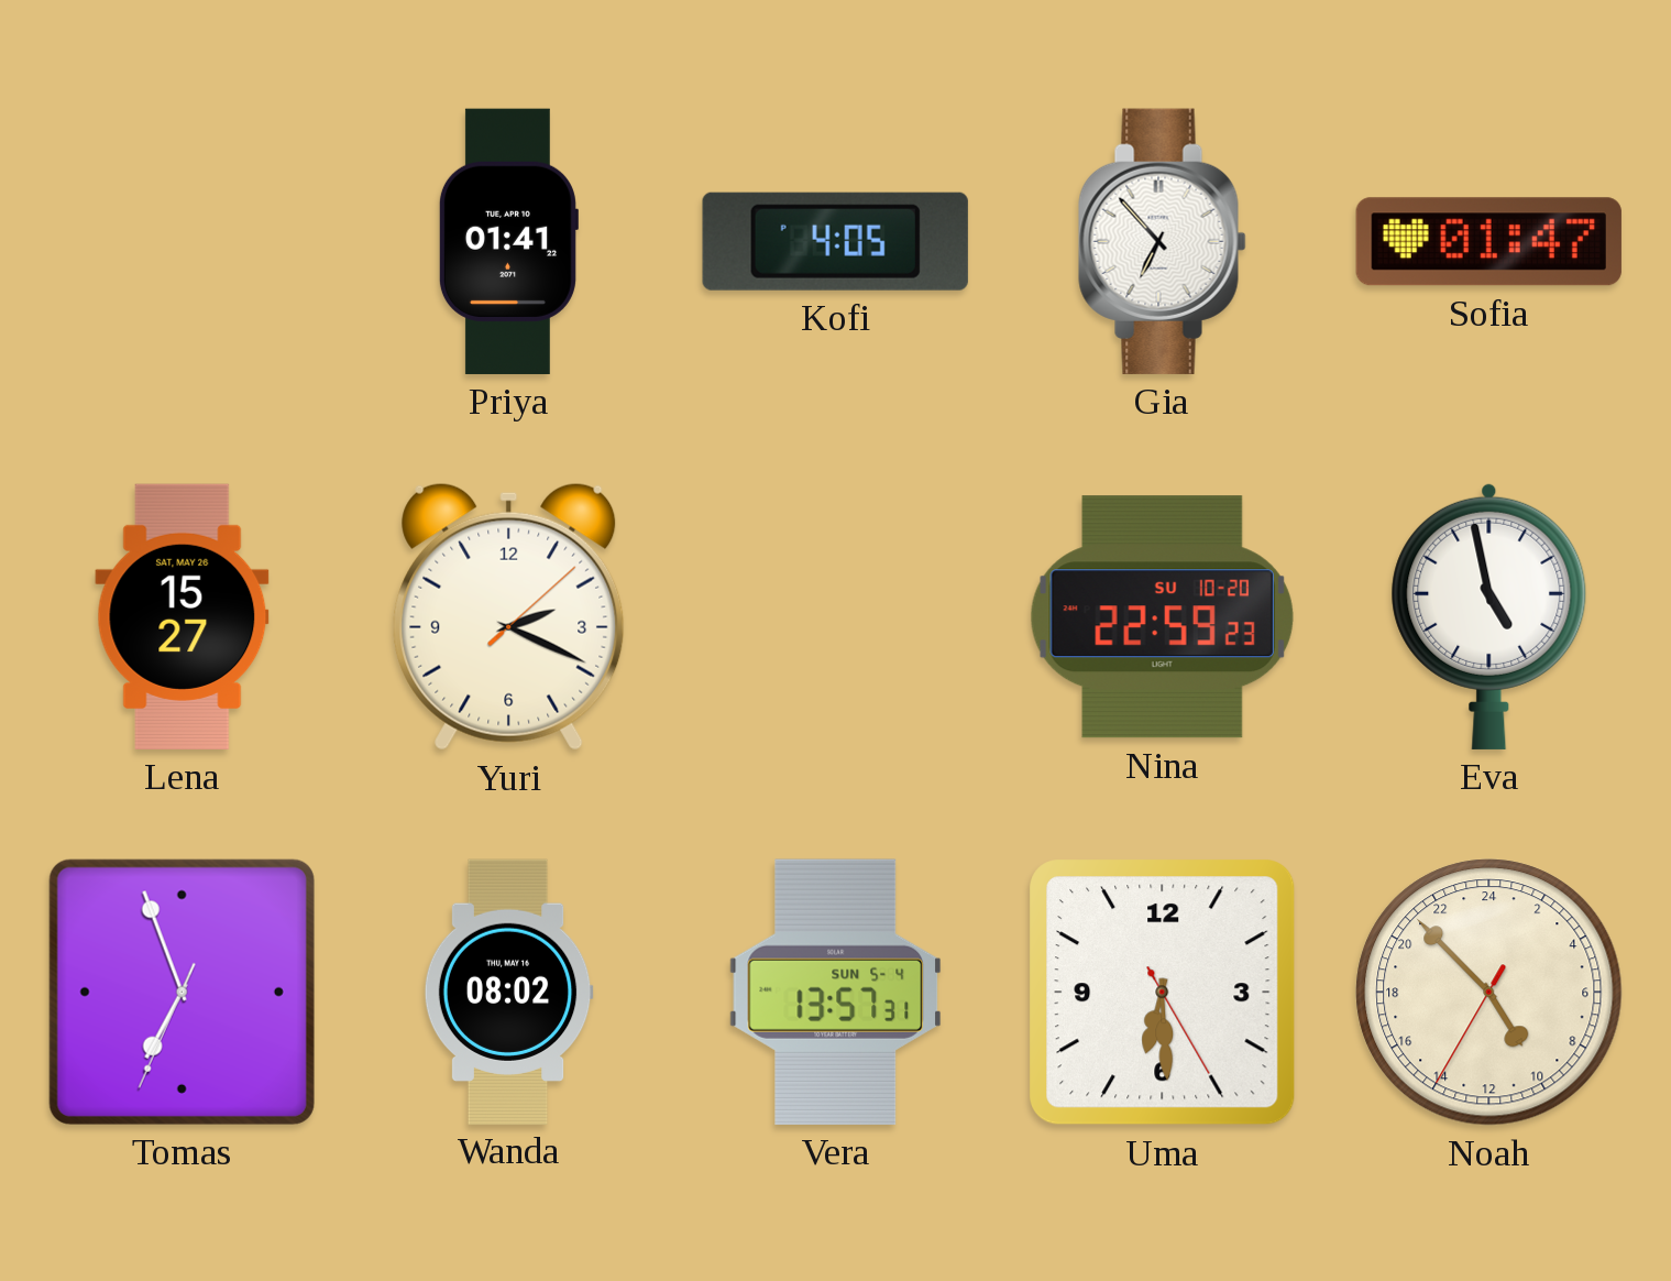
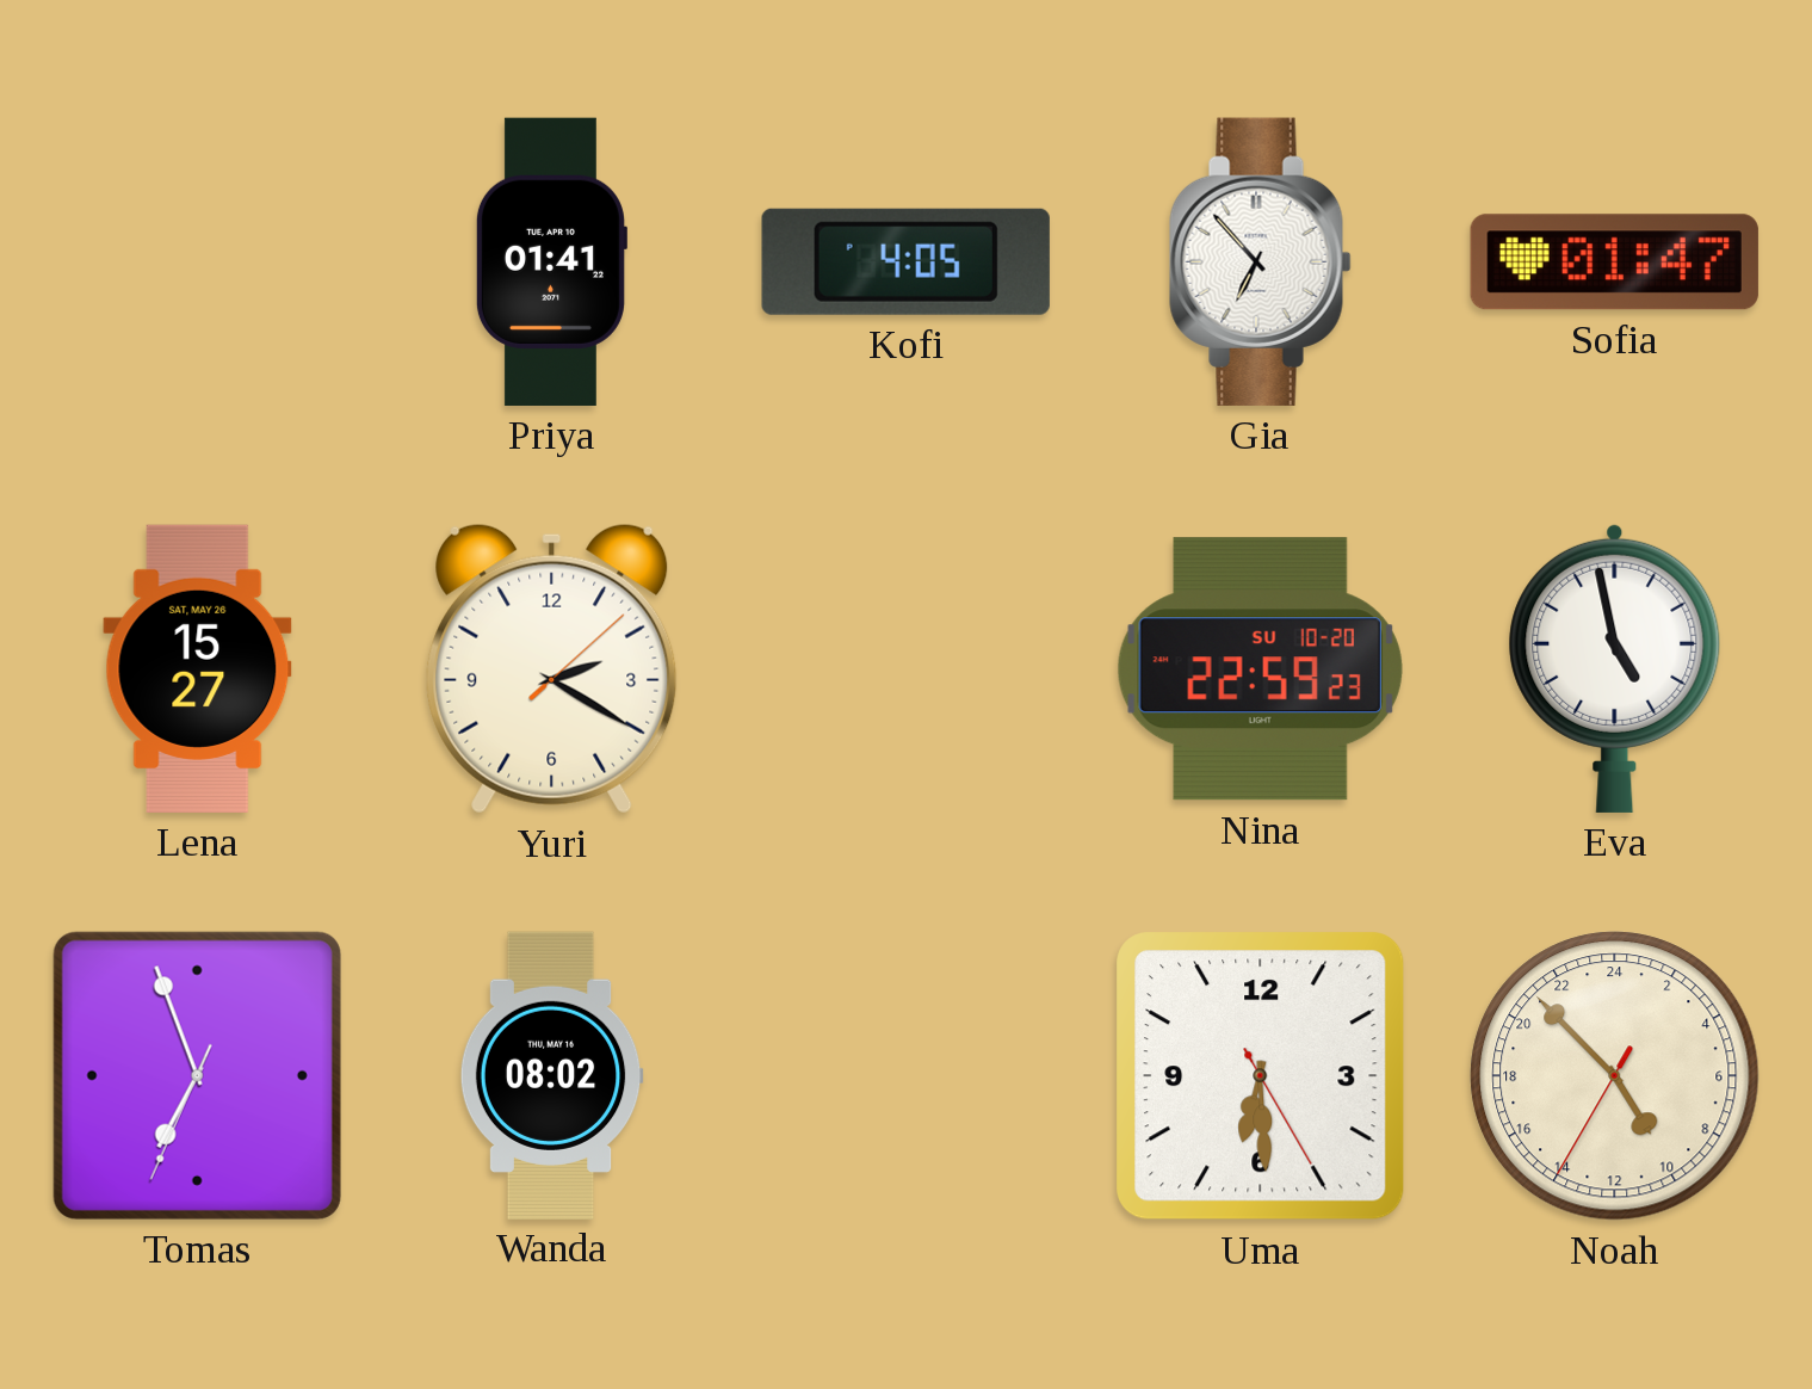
Yuri: 2:19 -> 2:20
Vera: 13:57 -> none
